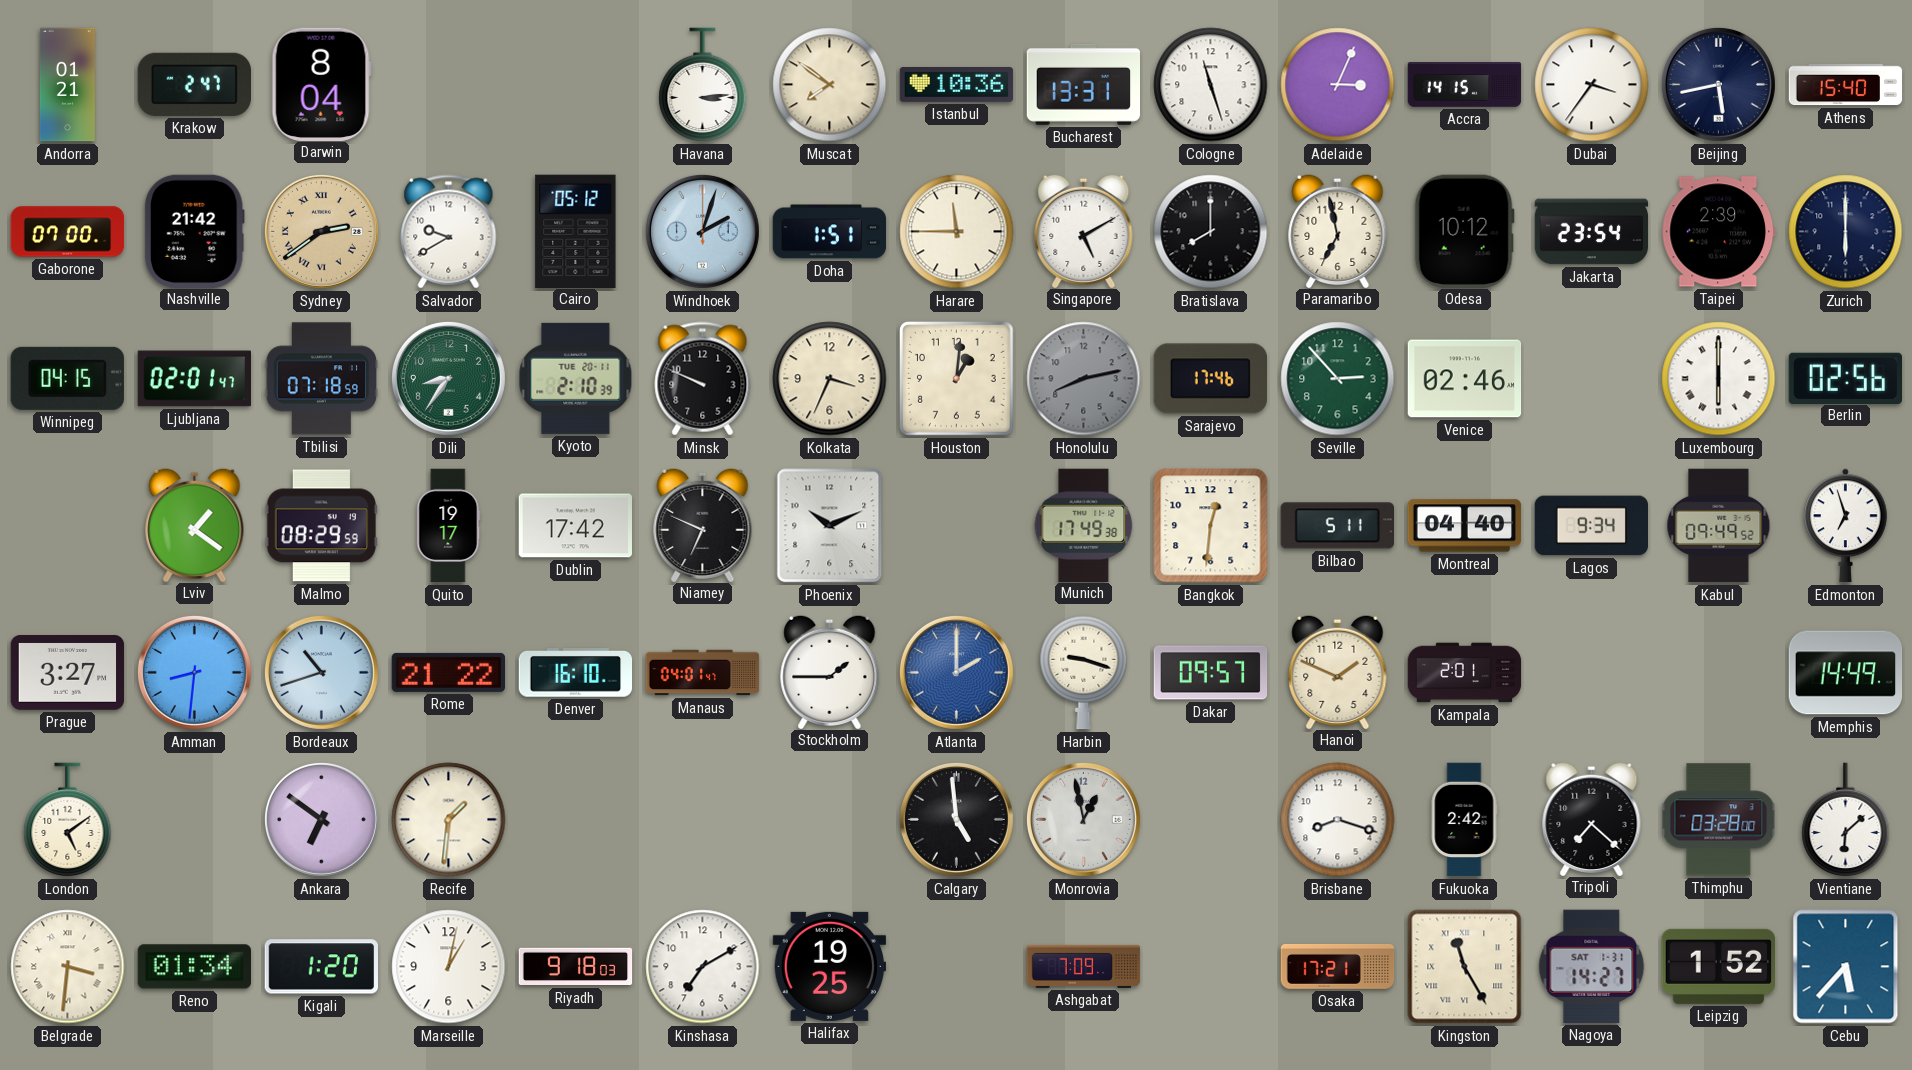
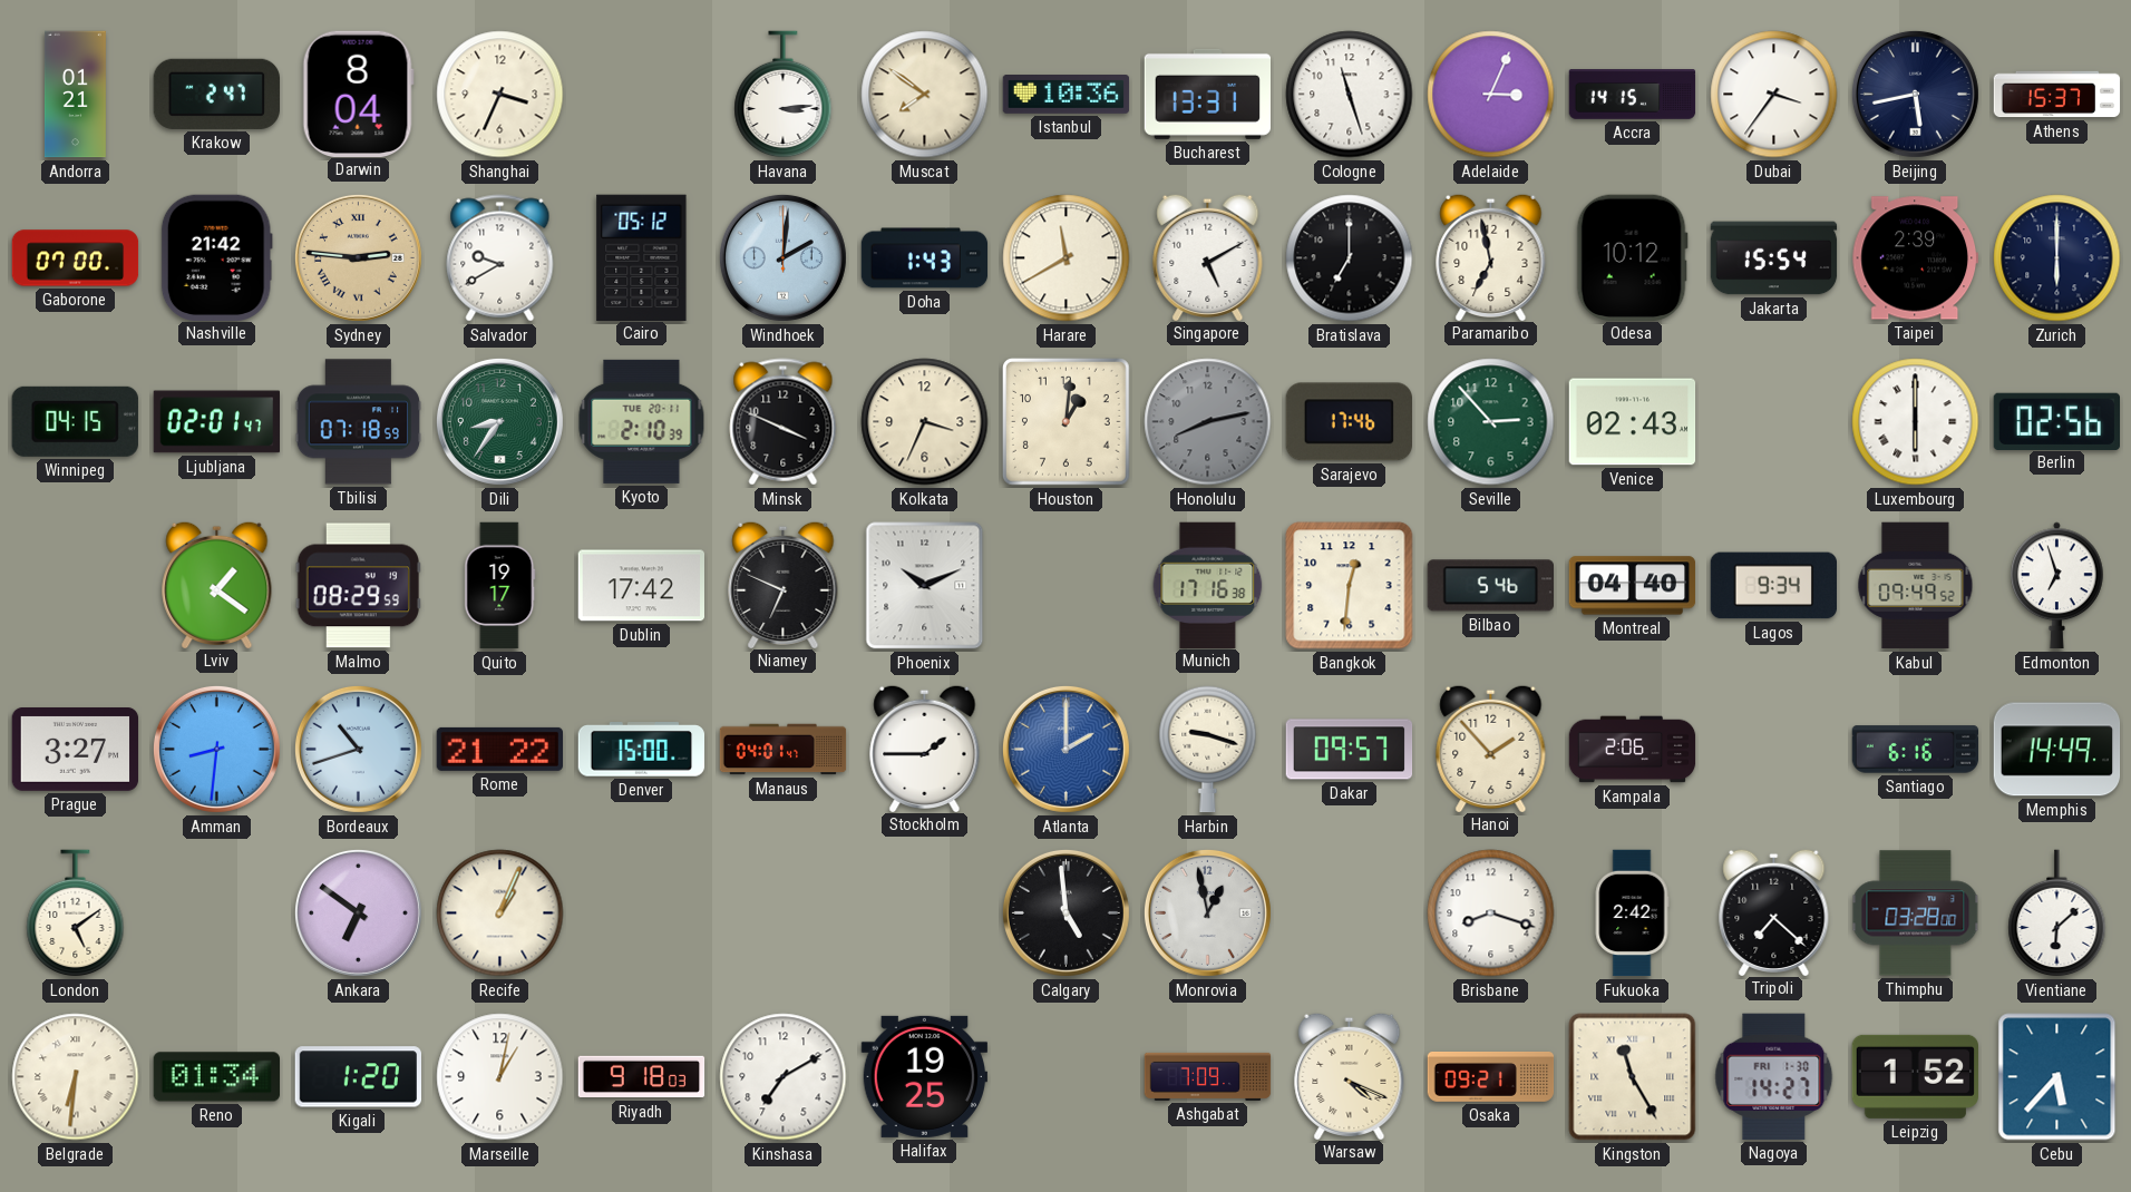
Shanghai: none -> 3:34
Athens: 15:40 -> 15:37
Sydney: 2:39 -> 2:46
Windhoek: 2:03 -> 2:01
Doha: 1:51 -> 1:43
Harare: 11:45 -> 11:40
Bratislava: 8:00 -> 7:00
Jakarta: 23:54 -> 15:54
Minsk: 9:49 -> 3:49
Venice: 02:46 -> 02:43
Munich: 17:49 -> 17:16
Bilbao: 5:11 -> 5:46
Denver: 16:10 -> 15:00
Hanoi: 1:49 -> 1:53
Kampala: 2:01 -> 2:06
Santiago: none -> 6:16
Recife: 1:31 -> 1:04
Belgrade: 3:31 -> 6:31
Warsaw: none -> 4:19
Osaka: 17:21 -> 09:21
Nagoya date: SAT 1-31 -> FRI 1-30
